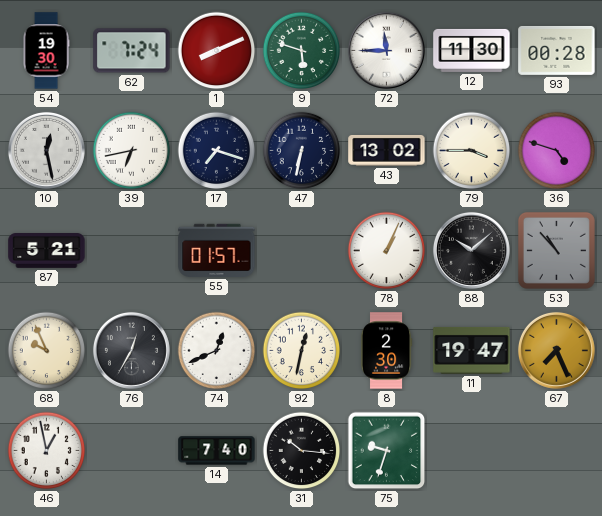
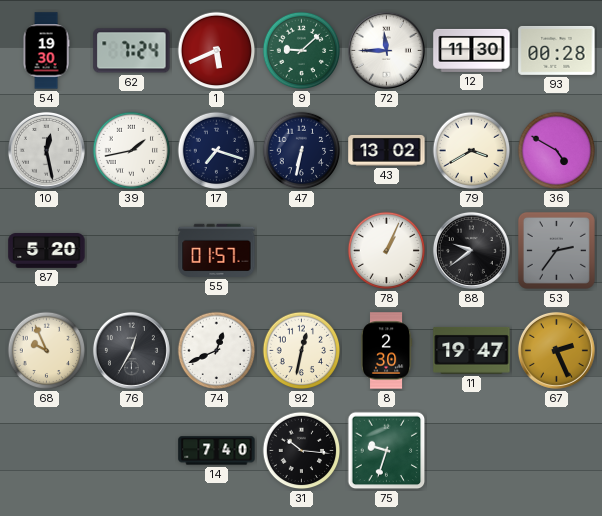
1: 8:11 -> 5:41
9: 5:48 -> 9:08
39: 6:43 -> 1:43
79: 3:45 -> 3:40
36: 4:48 -> 4:50
87: 5:21 -> 5:20
88: 10:08 -> 9:39
53: 10:53 -> 2:36
67: 7:26 -> 2:26
46: 12:58 -> none
